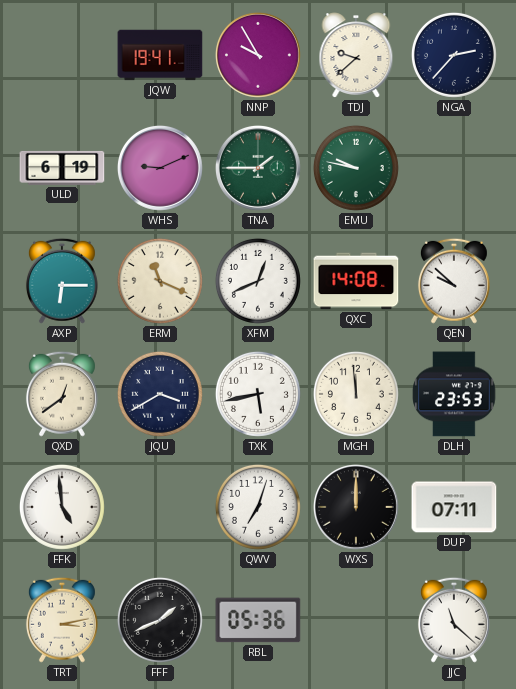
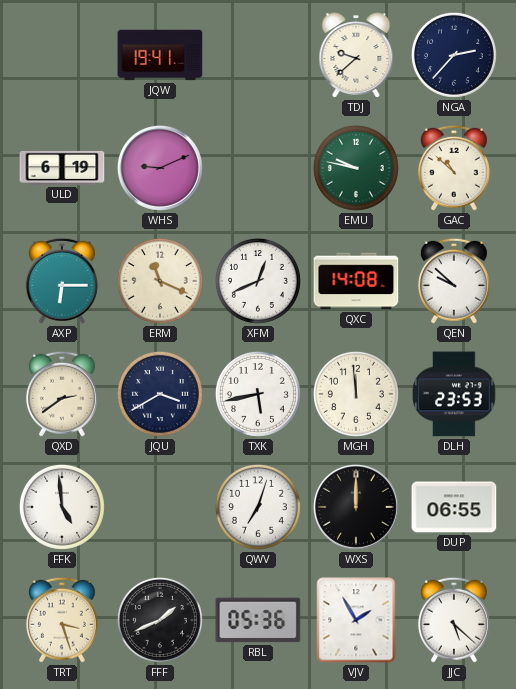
NNP: 9:55 -> none
TNA: 1:45 -> none
GAC: none -> 10:52
QXD: 12:39 -> 2:39
DUP: 07:11 -> 06:55
TRT: 3:13 -> 3:27
VJV: none -> 1:55
JJC: 11:22 -> 5:22
